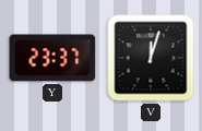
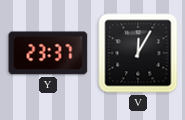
V: 12:03 -> 12:05
